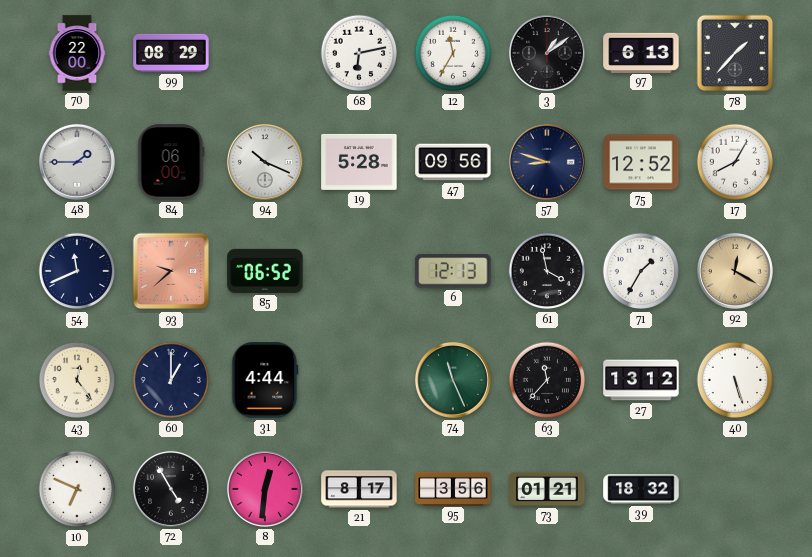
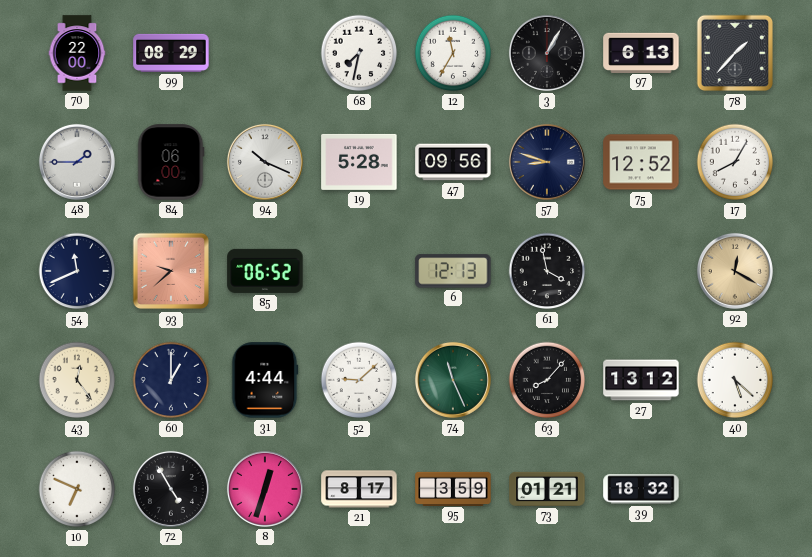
68: 6:13 -> 7:32
3: 1:09 -> 1:05
71: 1:35 -> none
52: none -> 9:08
63: 11:37 -> 8:07
40: 5:27 -> 5:22
8: 12:31 -> 12:33
95: 3:56 -> 3:59
